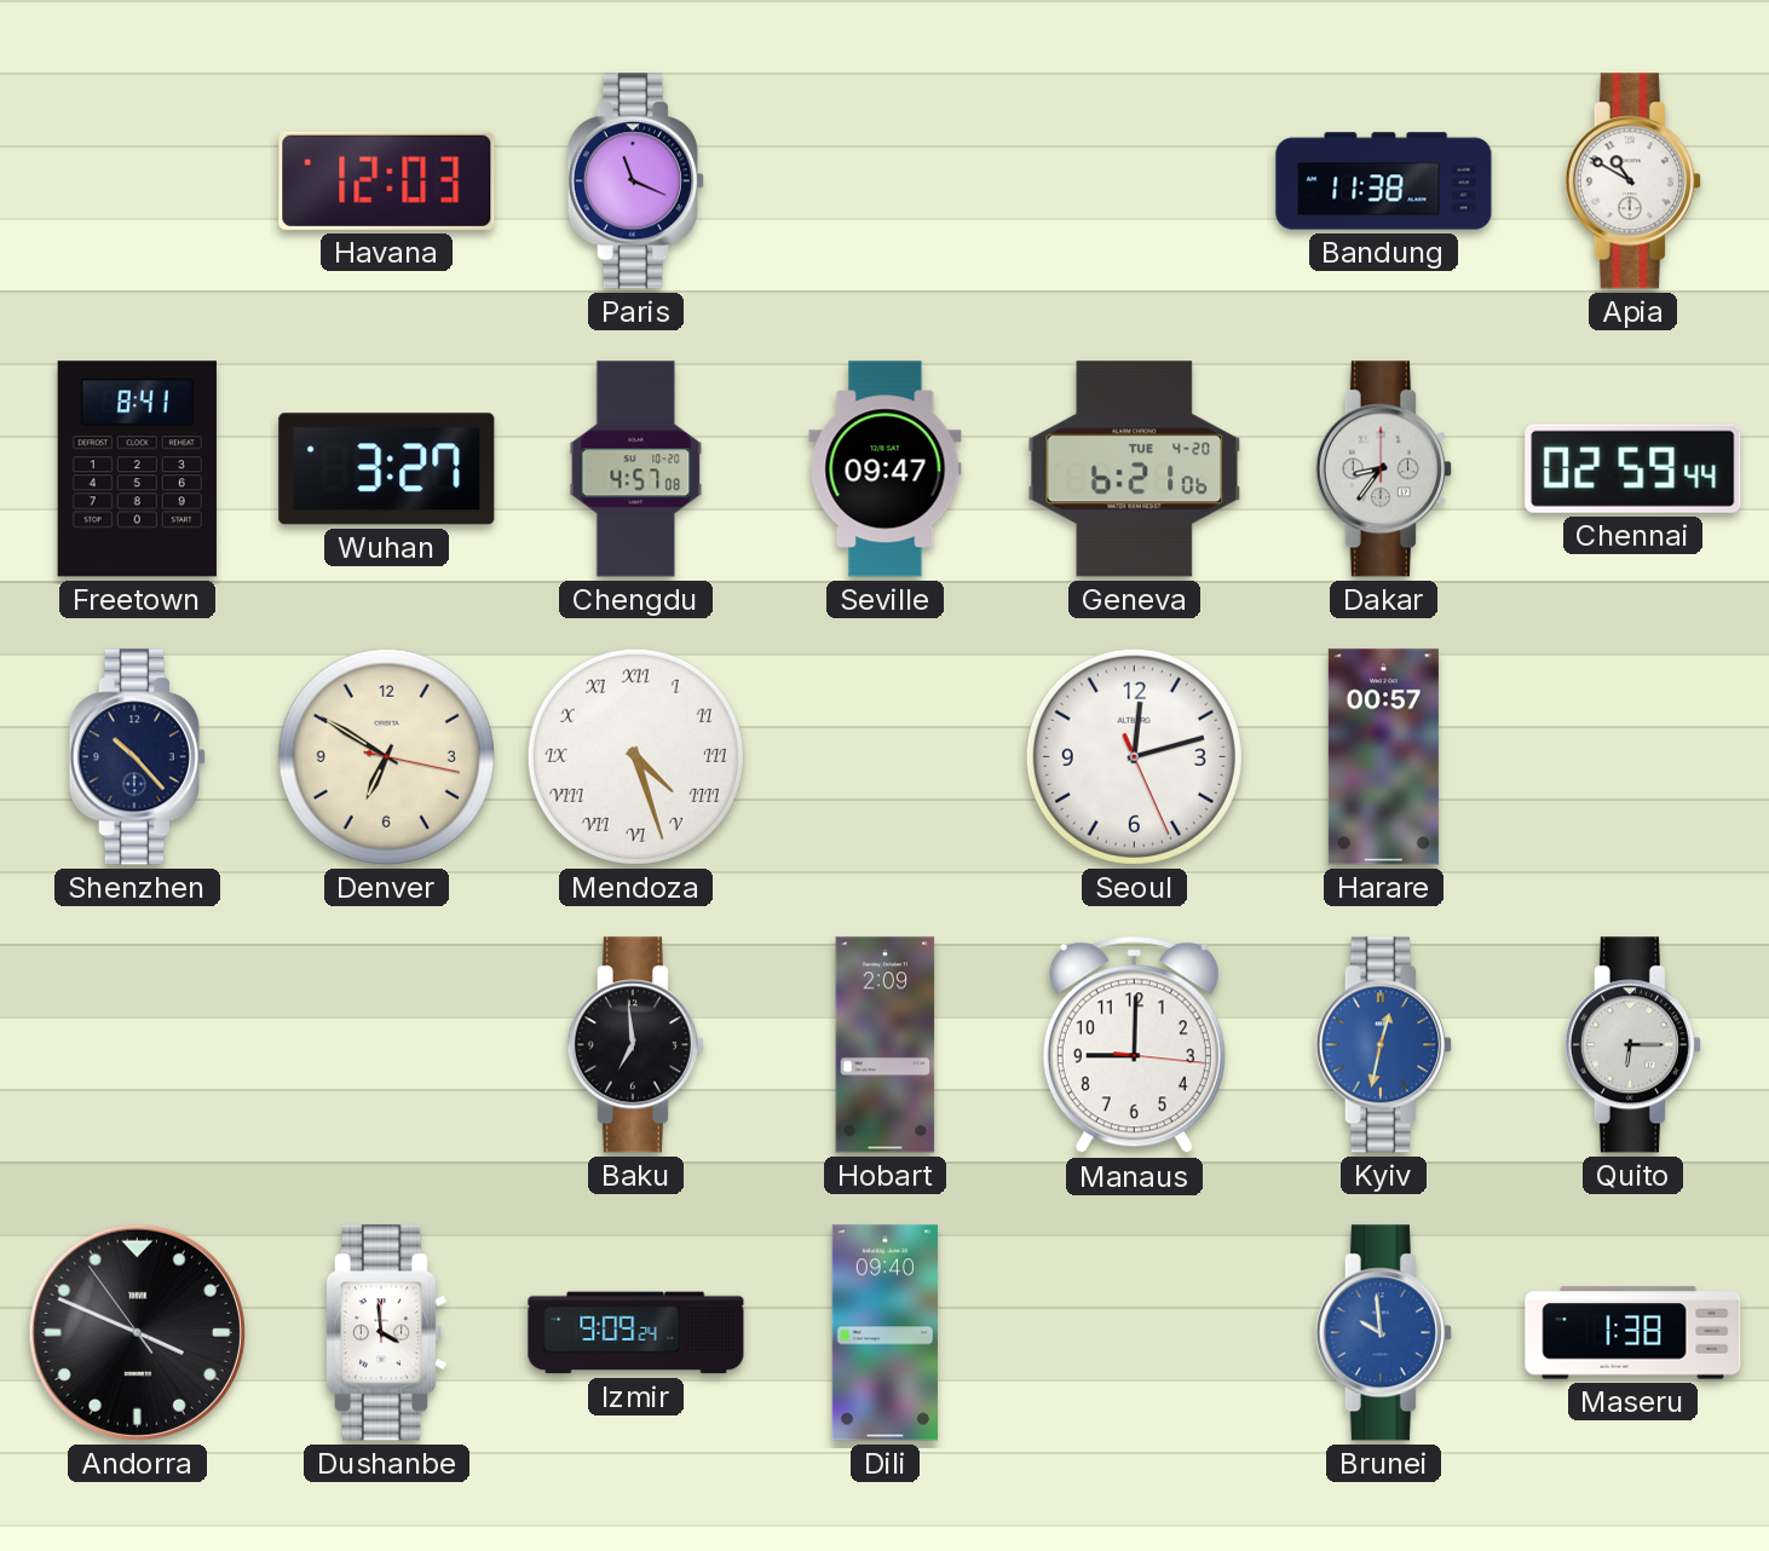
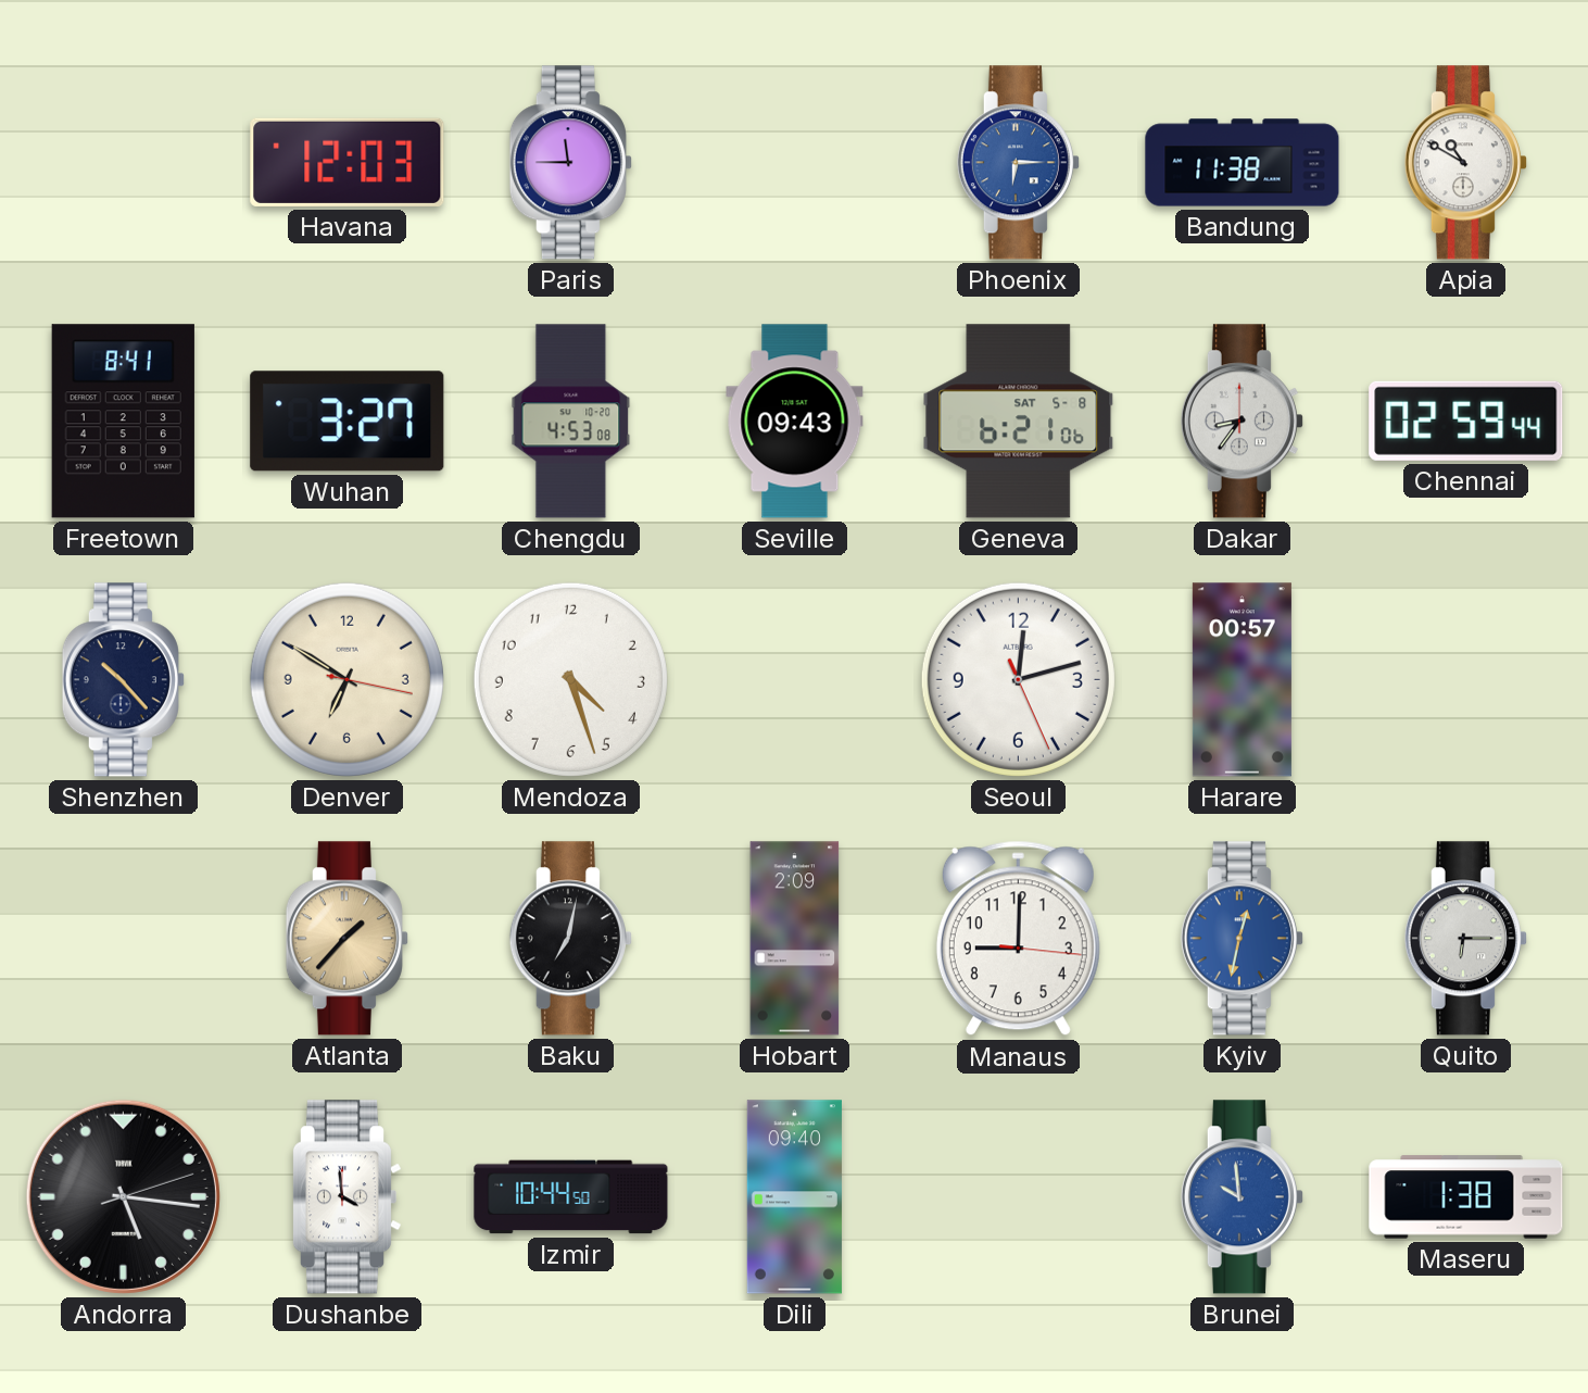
Paris: 11:19 -> 11:45
Phoenix: none -> 6:15
Chengdu: 4:57 -> 4:53
Seville: 09:47 -> 09:43
Geneva date: TUE 4-20 -> SAT 5-8
Mendoza numerals: Roman -> Arabic
Atlanta: none -> 1:37
Baku: 6:59 -> 7:02
Andorra: 3:48 -> 5:16
Izmir: 9:09 -> 10:44
